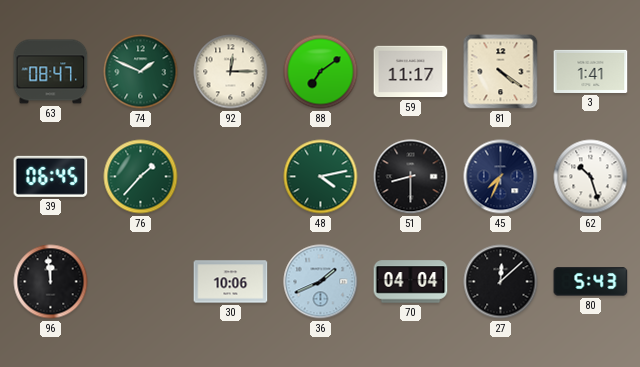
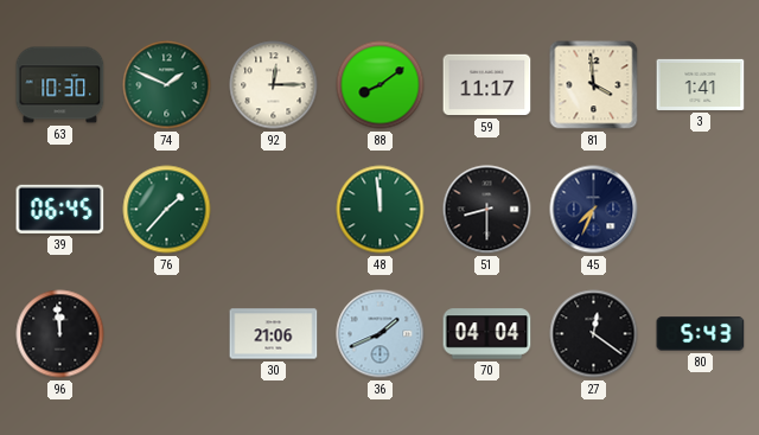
63: 08:47 -> 10:30
88: 7:09 -> 8:09
81: 4:21 -> 3:59
48: 4:13 -> 11:59
62: 10:27 -> none
30: 10:06 -> 21:06
27: 12:08 -> 12:21
